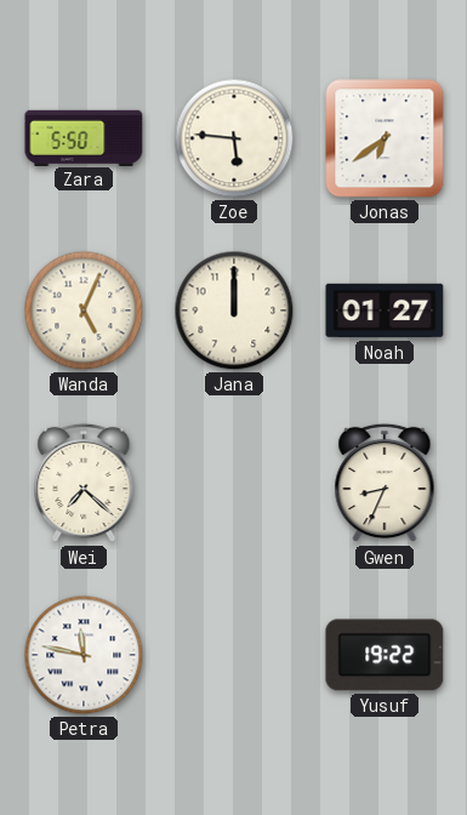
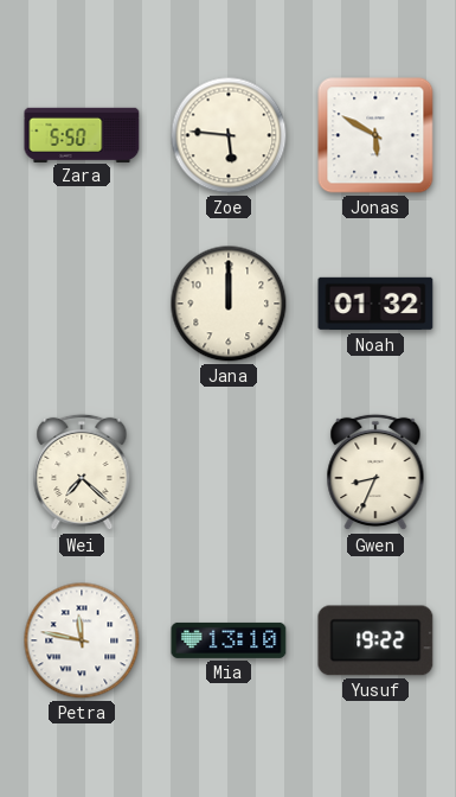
Jonas: 6:39 -> 5:50
Wanda: 5:04 -> none
Noah: 01:27 -> 01:32
Mia: none -> 13:10
